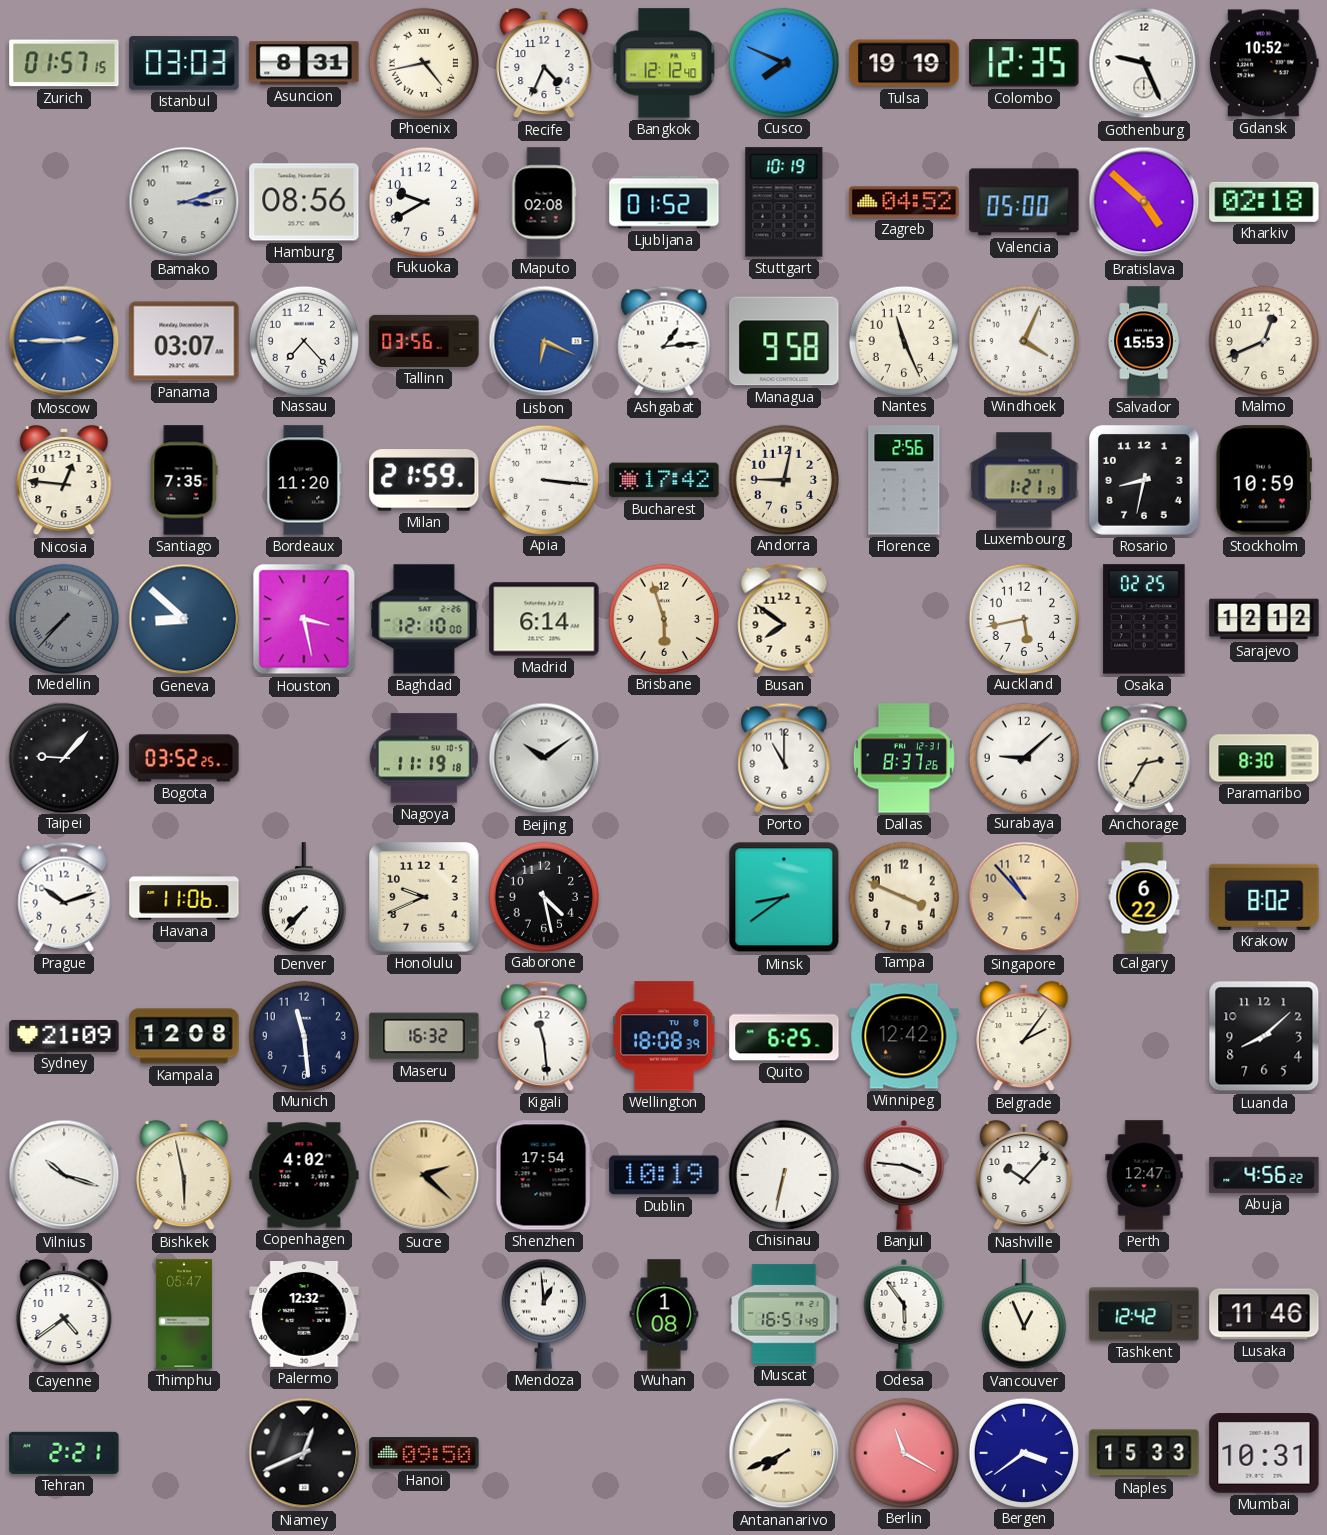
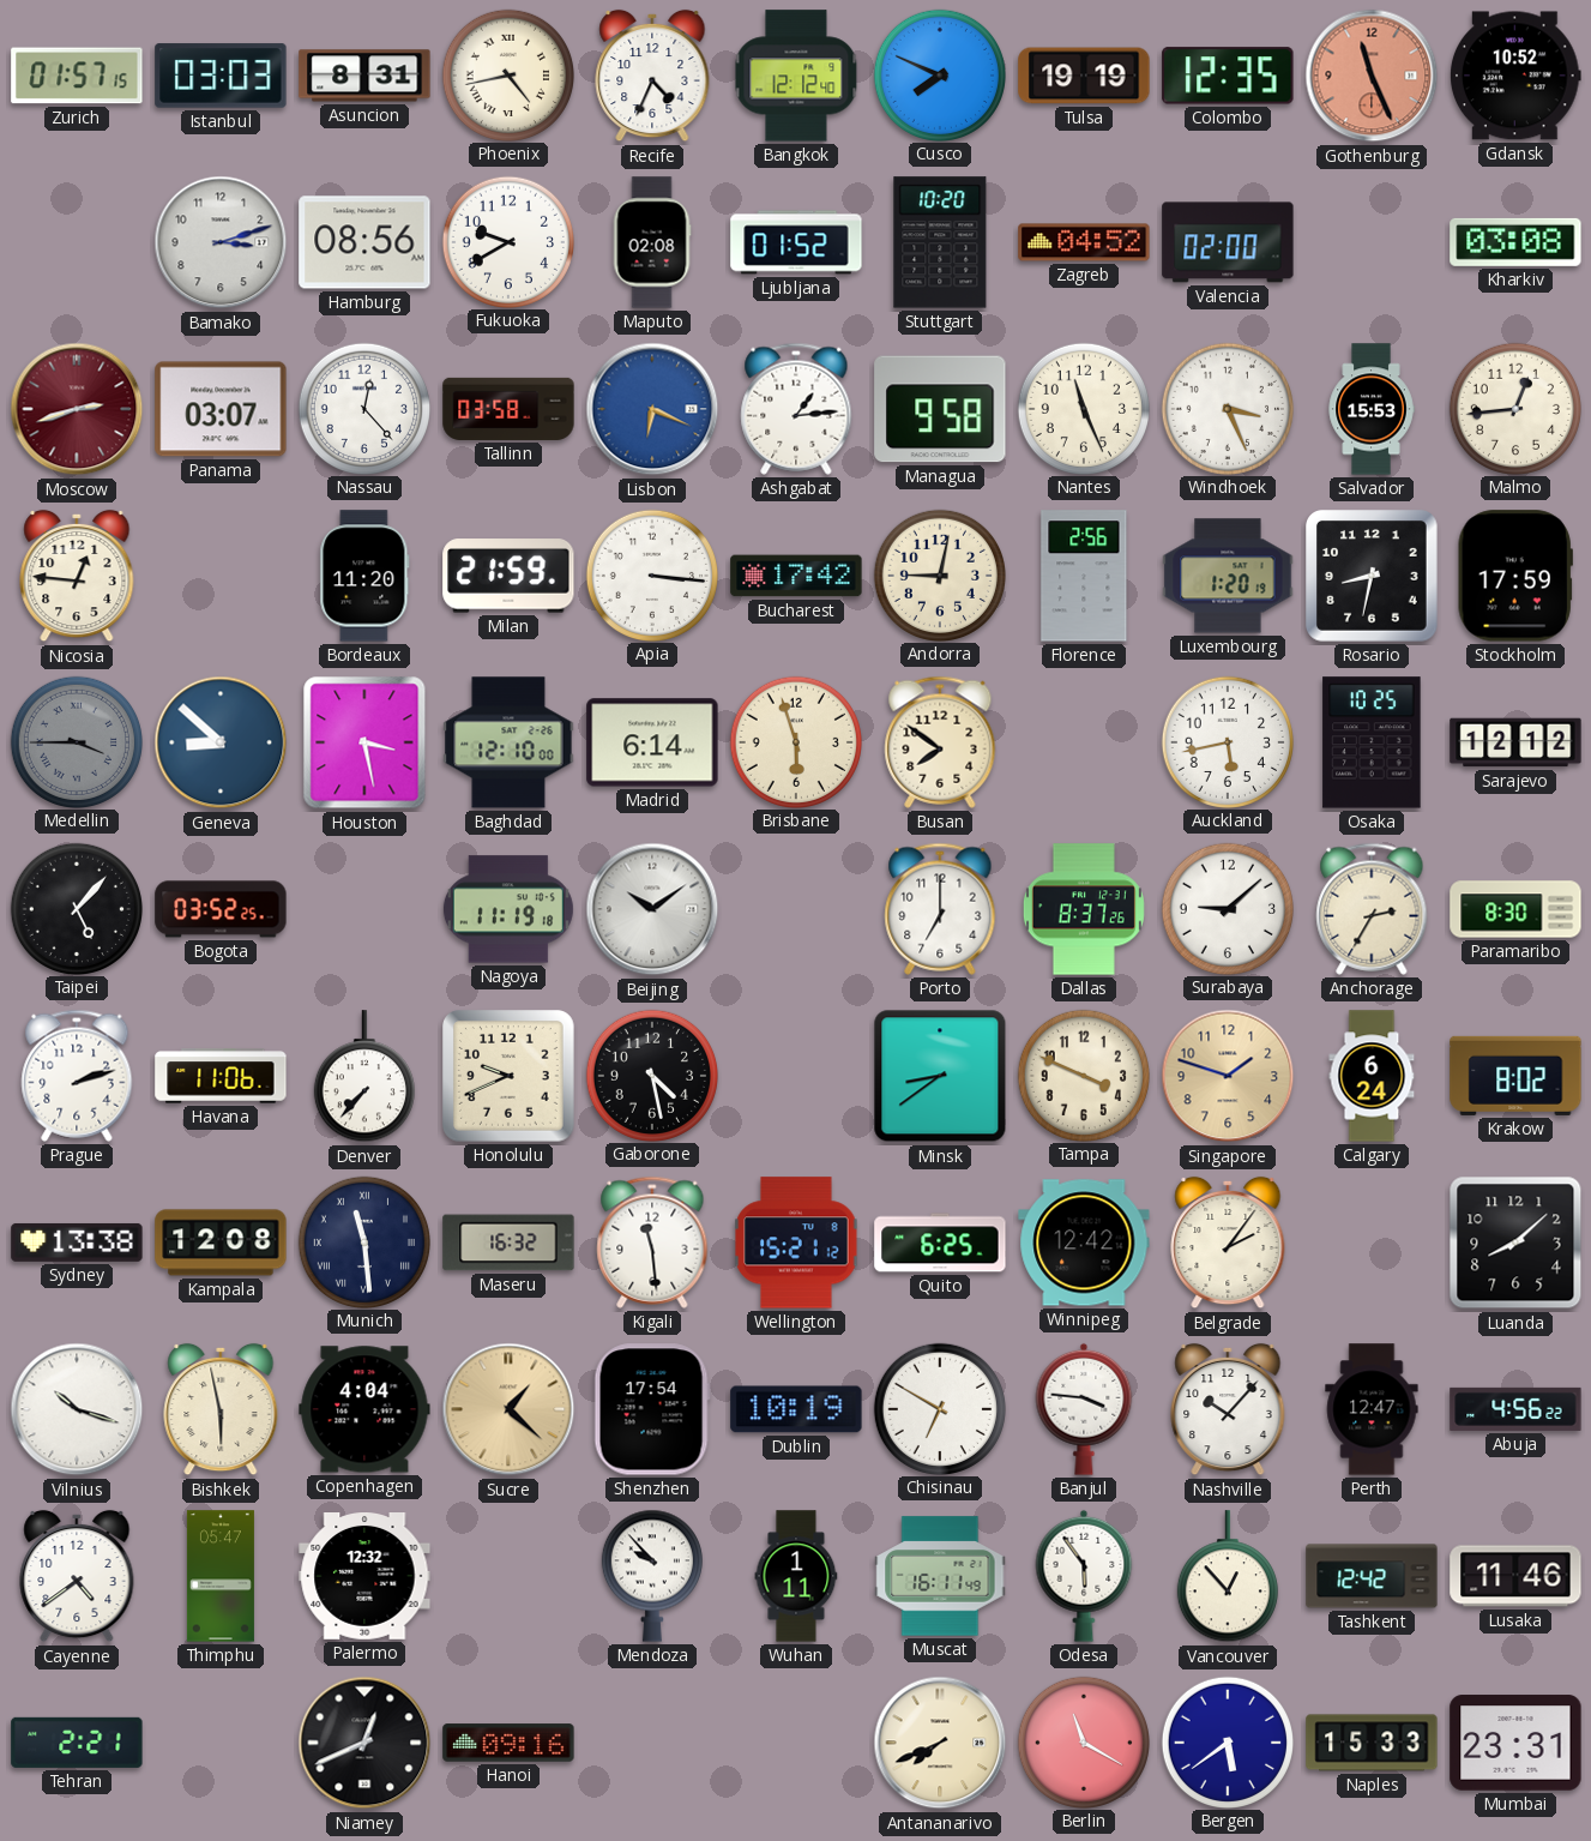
Gothenburg: 9:26 -> 11:26
Gothenburg dial: white -> salmon
Stuttgart: 10:19 -> 10:20
Valencia: 05:00 -> 02:00
Bratislava: 4:52 -> none
Kharkiv: 02:18 -> 03:08
Moscow: 2:45 -> 2:42
Moscow dial: blue -> burgundy
Nassau: 7:23 -> 12:23
Tallinn: 03:56 -> 03:58
Windhoek: 4:04 -> 3:26
Malmo: 12:41 -> 12:44
Santiago: 7:35 -> none
Luxembourg: 1:21 -> 1:20
Stockholm: 10:59 -> 17:59
Medellin: 7:37 -> 3:45
Osaka: 02:25 -> 10:25
Taipei: 9:07 -> 5:07
Porto: 11:00 -> 7:00
Prague: 10:12 -> 2:12
Singapore: 10:53 -> 1:48
Calgary: 6:22 -> 6:24
Sydney: 21:09 -> 13:38
Munich numerals: Arabic -> Roman
Wellington: 18:08 -> 15:21
Copenhagen: 4:02 -> 4:04
Sucre: 2:22 -> 1:22
Chisinau: 6:32 -> 6:50
Mendoza: 12:59 -> 9:53
Wuhan: 1:08 -> 1:11
Muscat: 16:51 -> 16:11
Vancouver: 12:56 -> 12:53
Hanoi: 09:50 -> 09:16
Bergen: 3:39 -> 5:39
Mumbai: 10:31 -> 23:31
